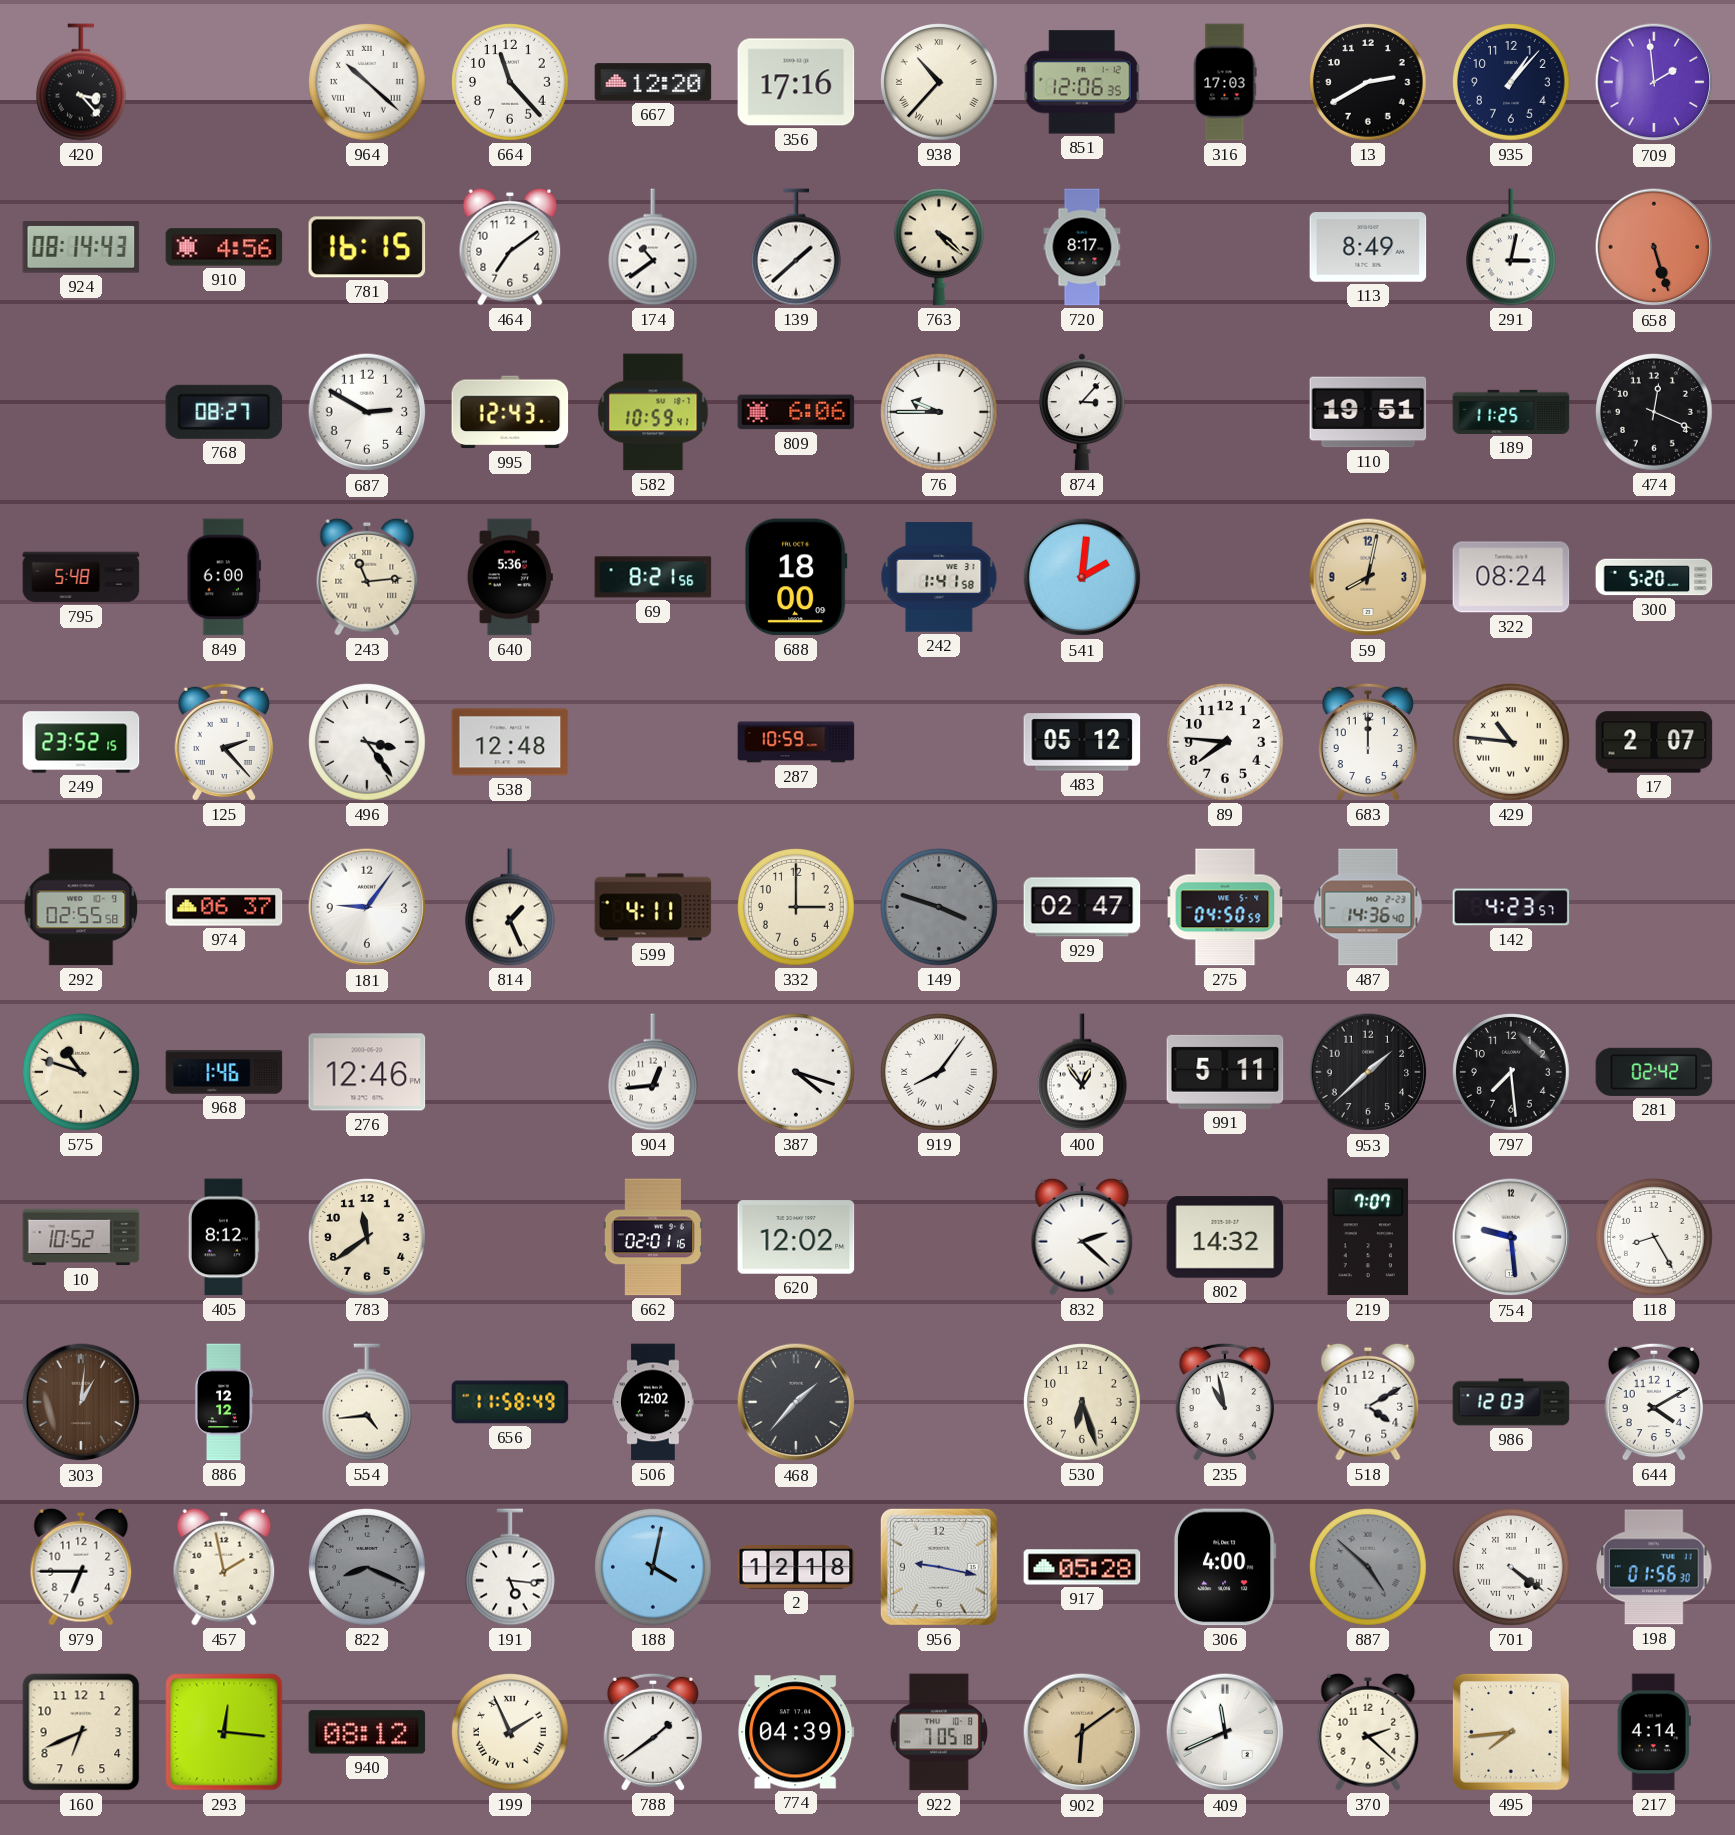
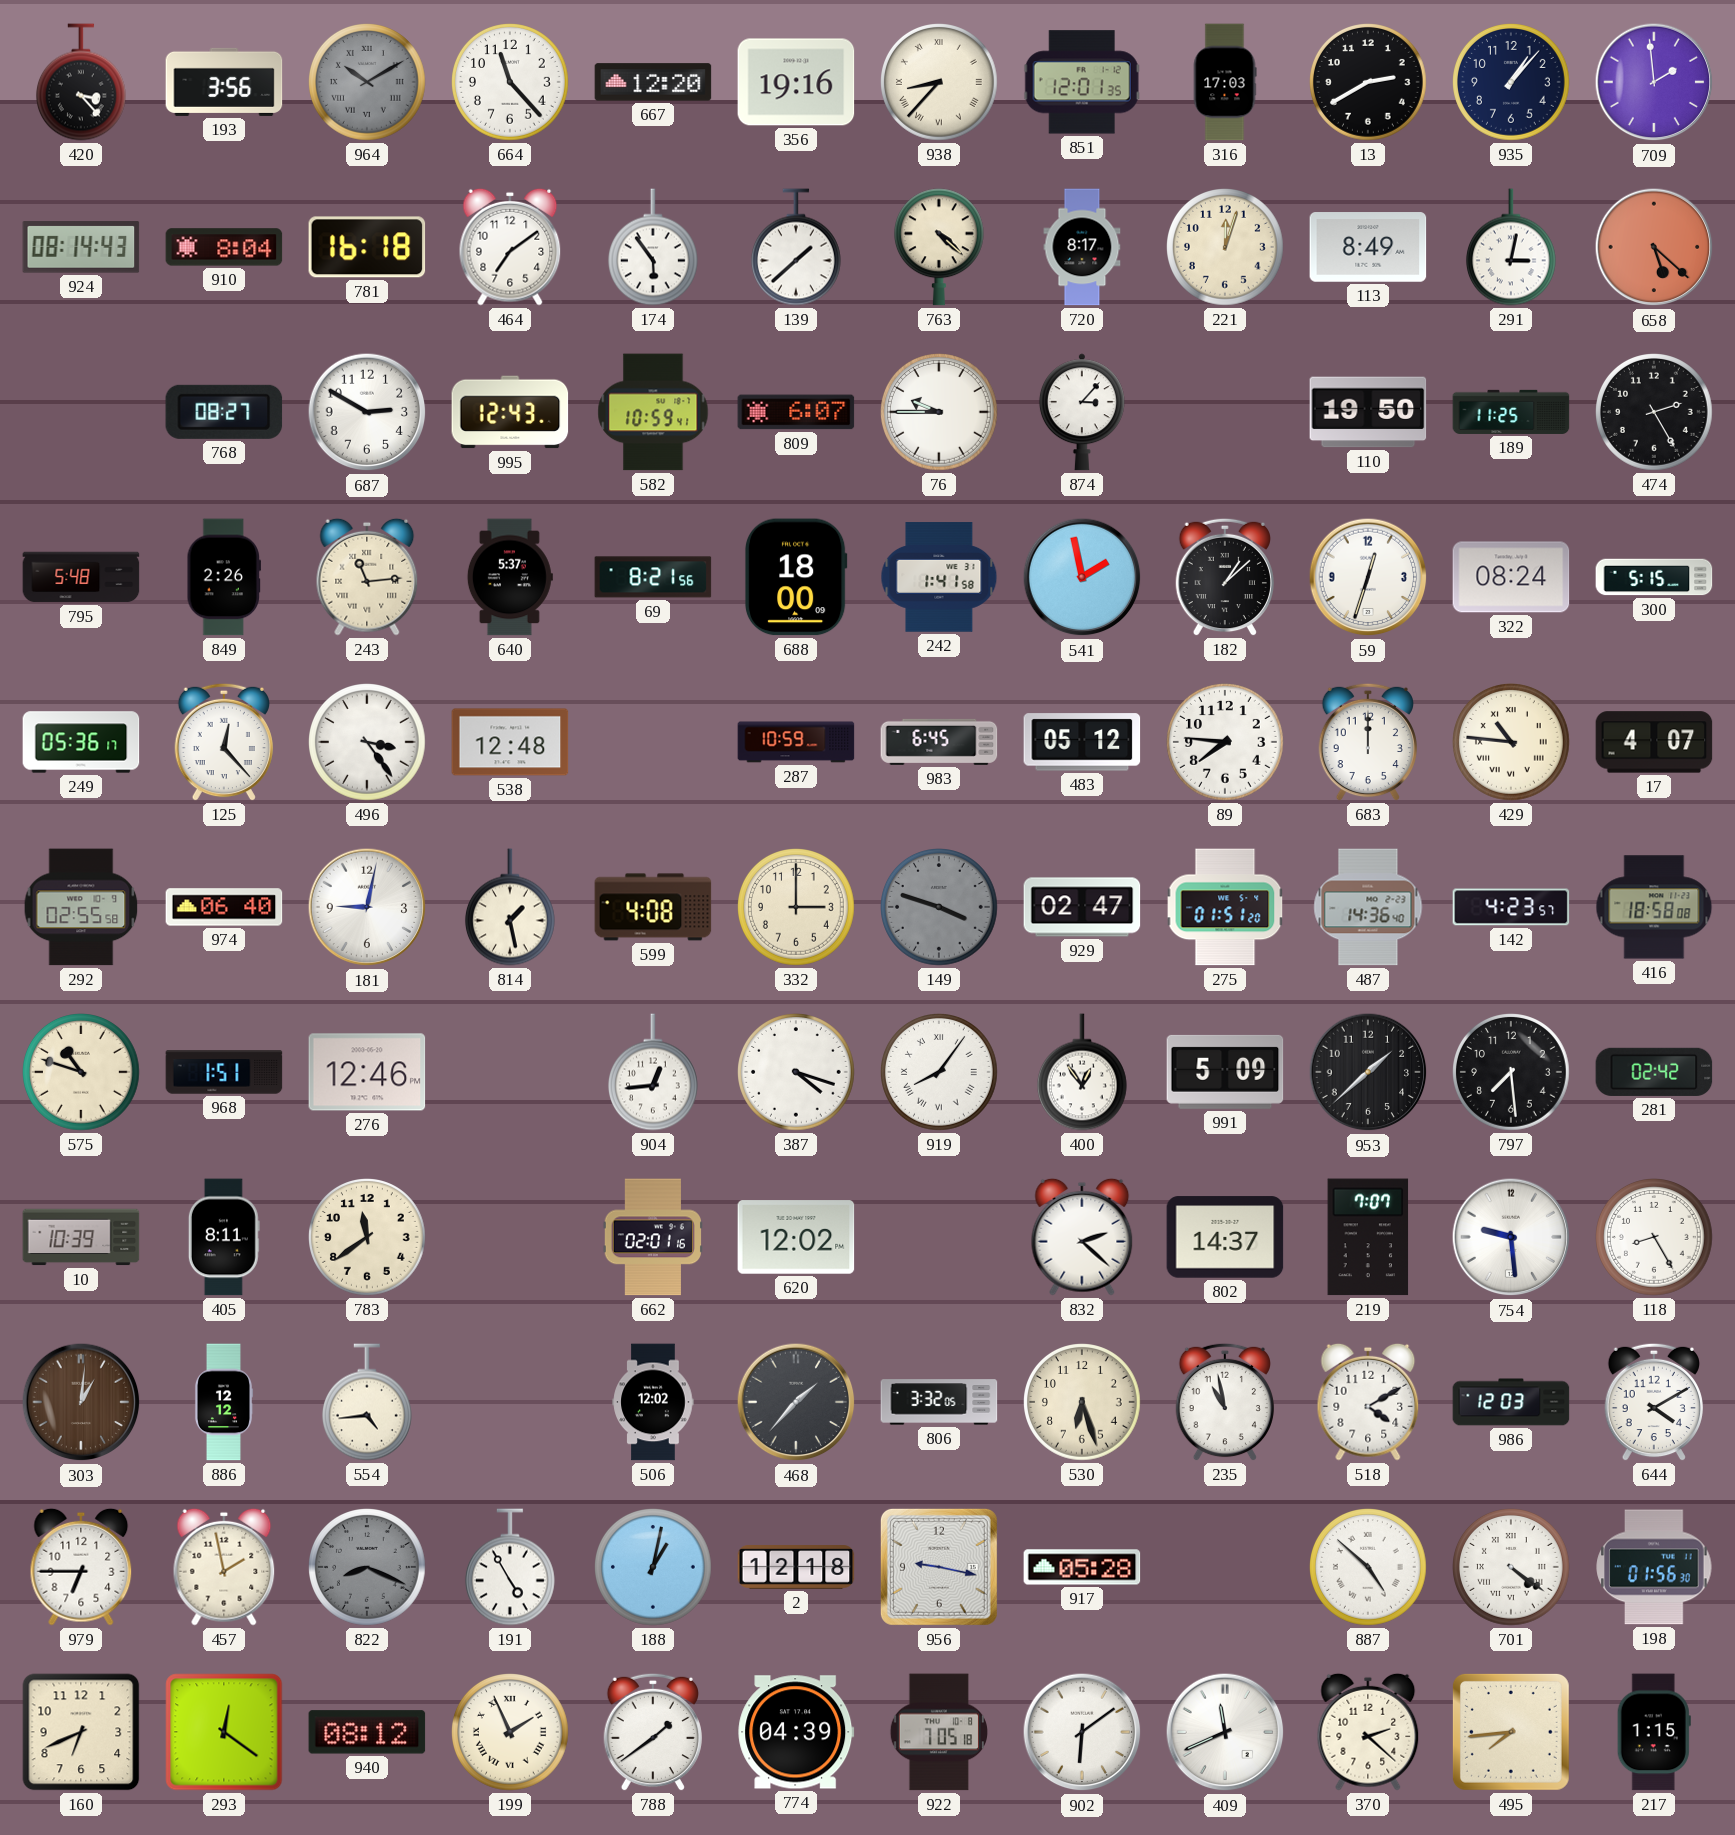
193: none -> 3:56
964: 10:22 -> 10:10
964 dial: white -> grey
356: 17:16 -> 19:16
938: 10:37 -> 8:37
851: 12:06 -> 12:01
910: 4:56 -> 8:04
781: 16:15 -> 16:18
174: 10:39 -> 5:54
221: none -> 12:03
658: 5:27 -> 5:22
809: 6:06 -> 6:07
110: 19:51 -> 19:50
474: 12:19 -> 2:25
849: 6:00 -> 2:26
640: 5:36 -> 5:37
541: 2:01 -> 1:58
182: none -> 1:08
59: 8:02 -> 12:33
59 dial: champagne -> white
300: 5:20 -> 5:15
249: 23:52 -> 05:36
125: 2:23 -> 12:23
983: none -> 6:45
17: 2:07 -> 4:07
974: 06:37 -> 06:40
181: 9:06 -> 9:02
814: 1:26 -> 1:28
599: 4:11 -> 4:08
275: 04:50 -> 01:51
416: none -> 18:58
968: 1:46 -> 1:51
991: 5:11 -> 5:09
10: 10:52 -> 10:39
405: 8:12 -> 8:11
802: 14:32 -> 14:37
656: 11:58 -> none
806: none -> 3:32
191: 5:16 -> 4:55
188: 4:02 -> 1:02
306: 4:00 -> none
887 dial: grey -> white
293: 12:16 -> 12:21
902 dial: champagne -> white
217: 4:14 -> 1:15
